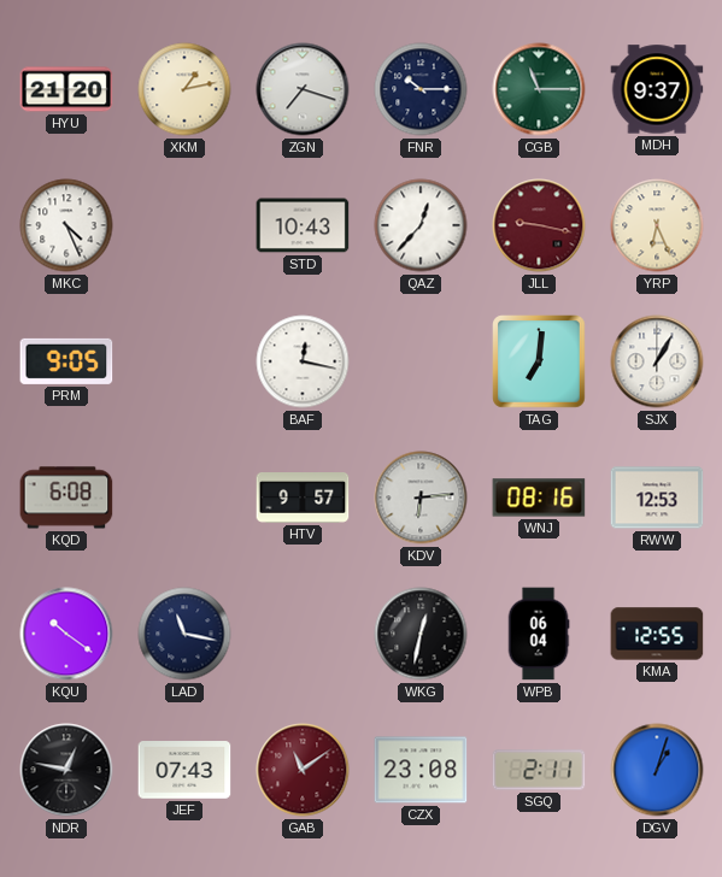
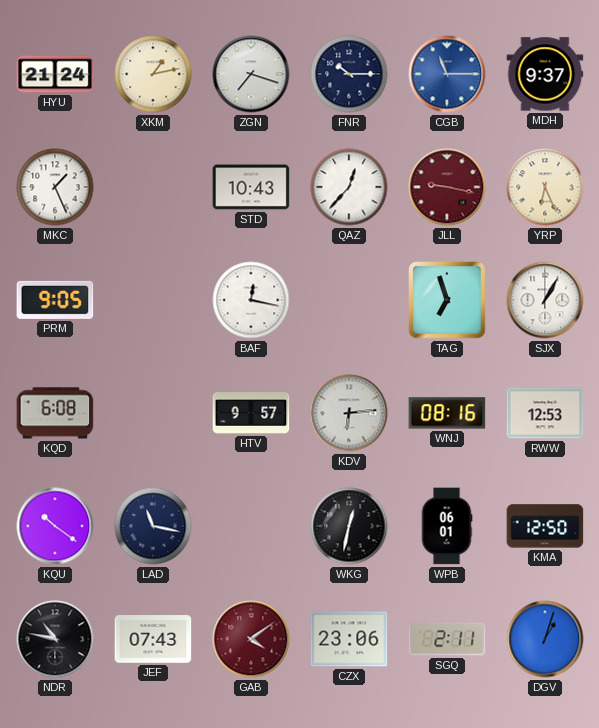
HYU: 21:20 -> 21:24
CGB dial: green -> blue
MKC: 4:26 -> 1:26
TAG: 7:01 -> 6:57
WPB: 06:04 -> 06:01
KMA: 12:55 -> 12:50
NDR: 12:47 -> 10:47
GAB: 11:09 -> 4:09
CZX: 23:08 -> 23:06
